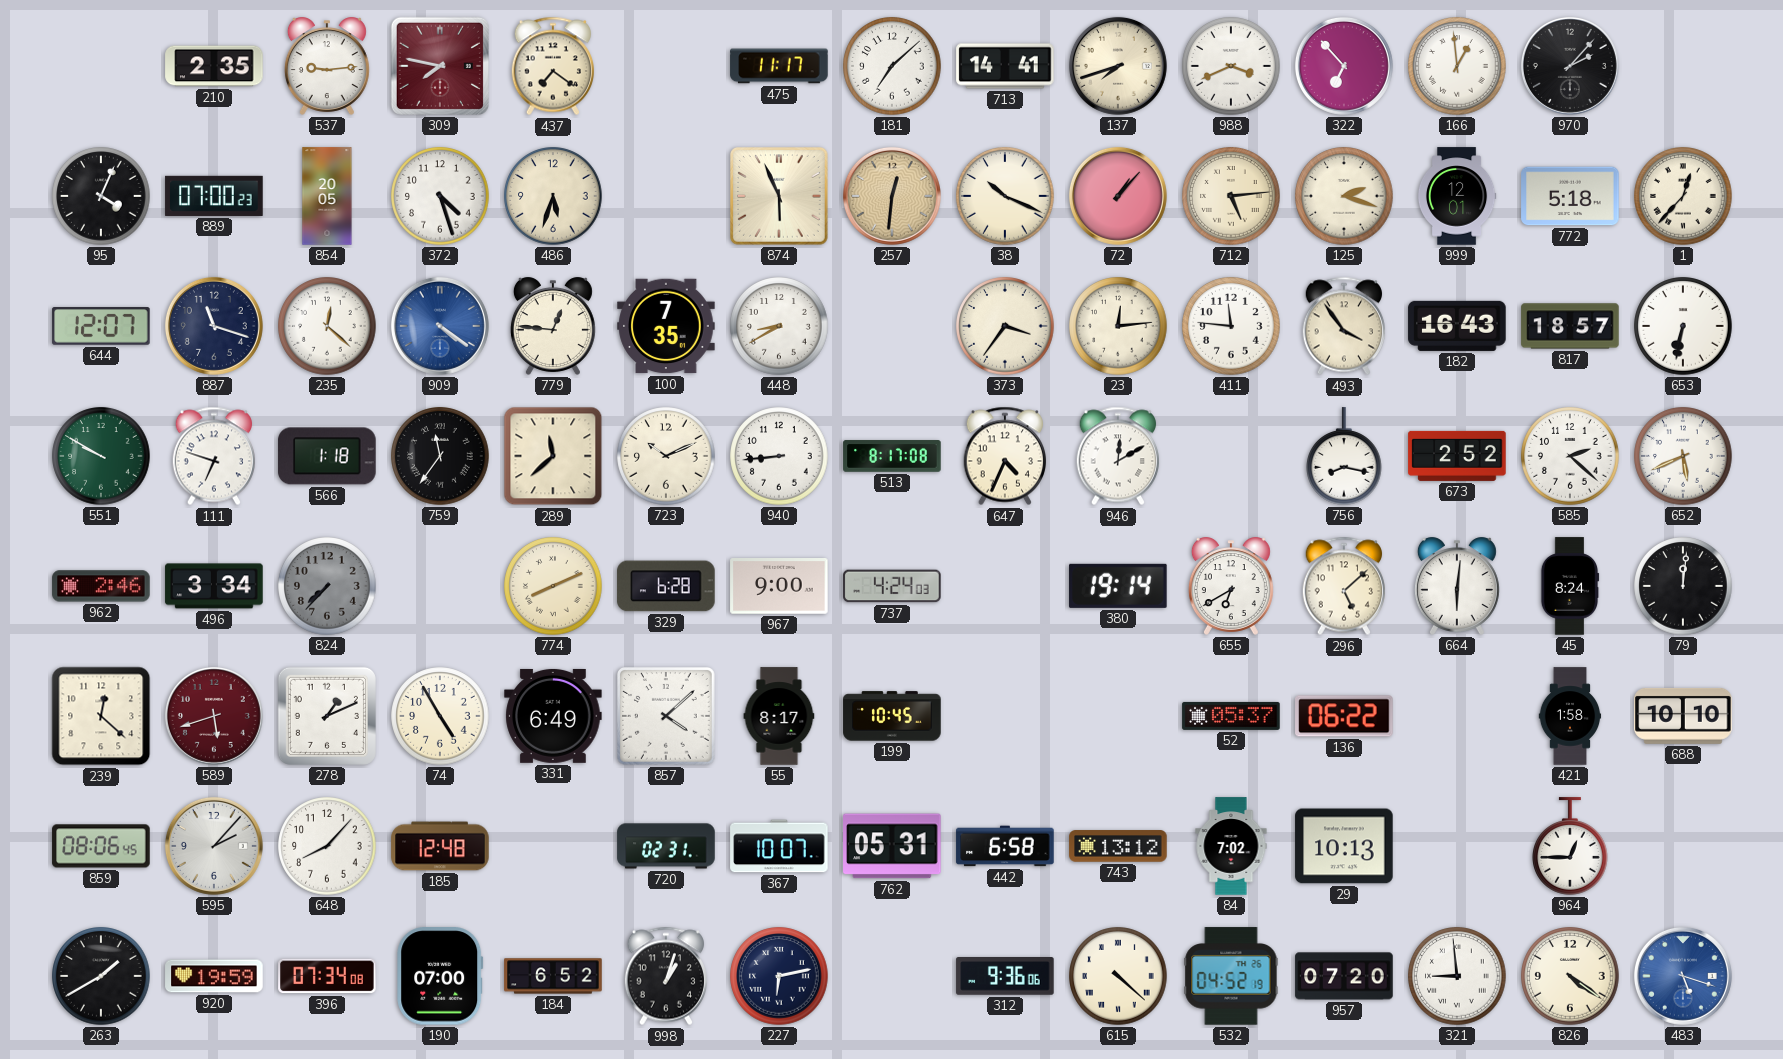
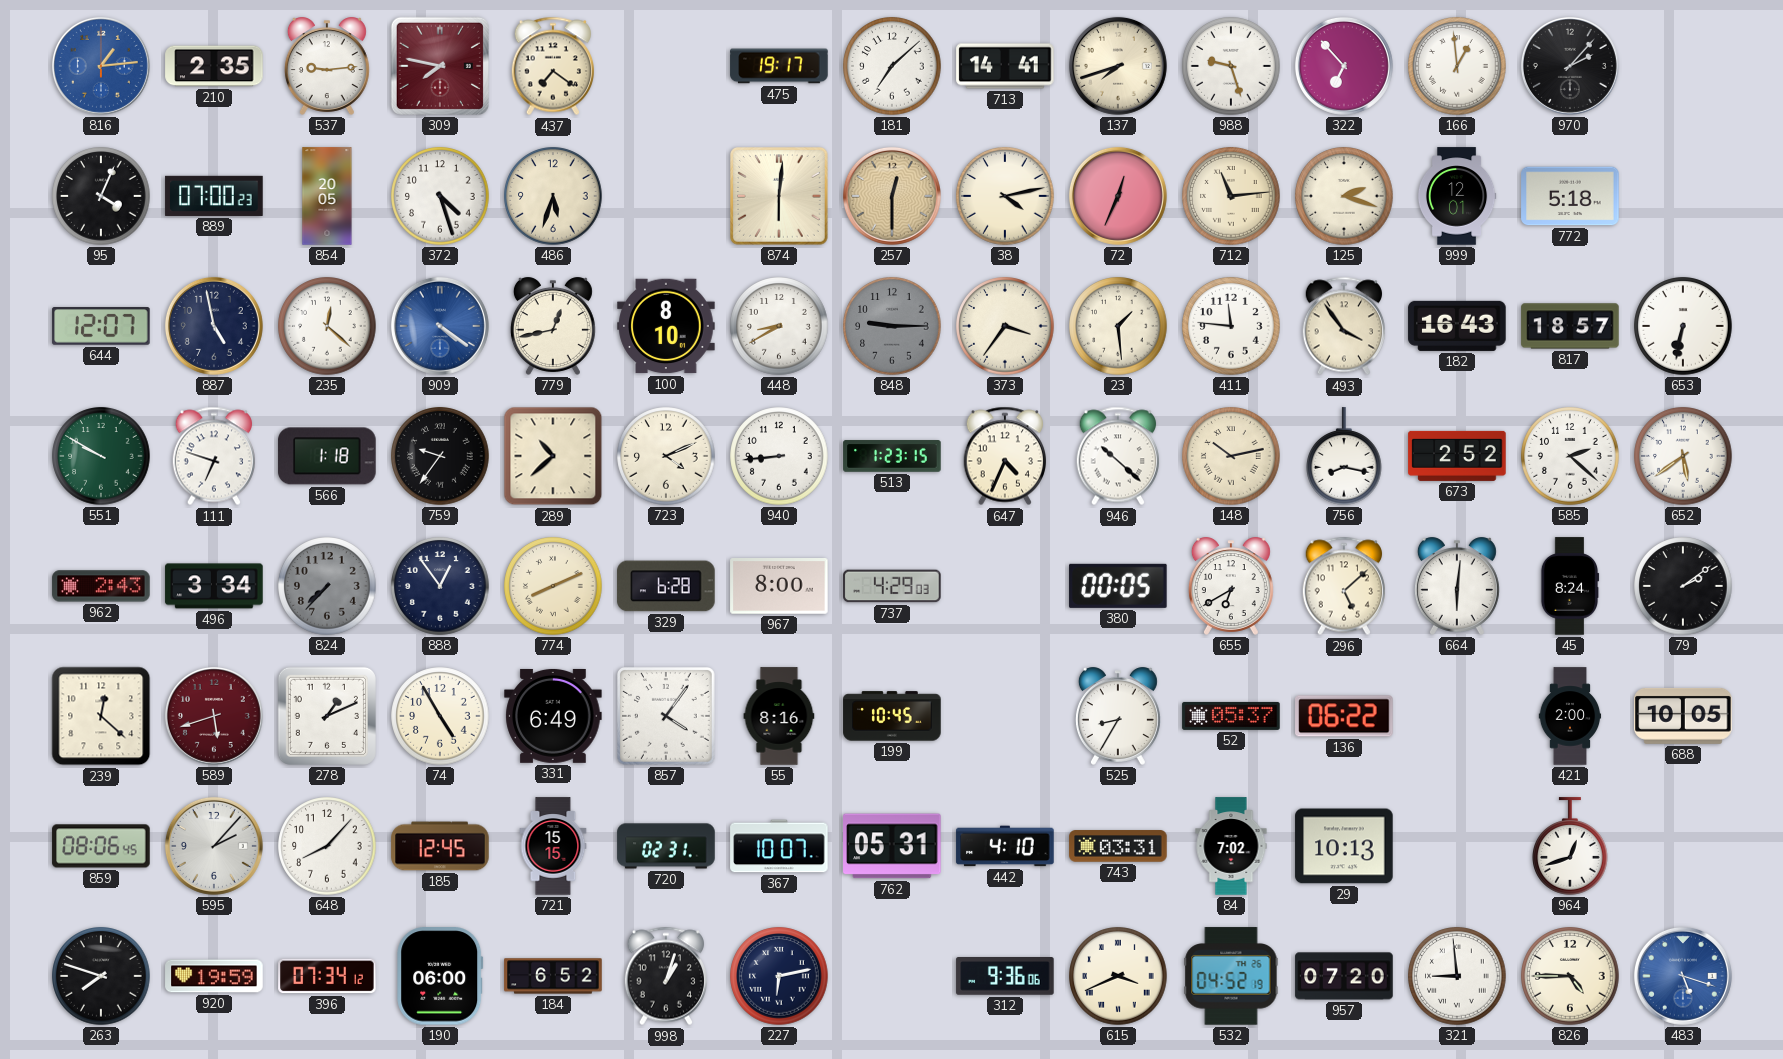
816: none -> 1:14
475: 11:17 -> 19:17
988: 3:41 -> 9:27
874: 5:56 -> 6:01
257: 12:31 -> 12:30
38: 10:19 -> 4:13
72: 1:07 -> 12:34
712: 5:14 -> 11:14
1: 12:37 -> none
887: 11:18 -> 4:58
779: 12:46 -> 12:43
100: 7:35 -> 8:10
848: none -> 9:15
23: 12:14 -> 1:29
759: 11:36 -> 9:36
289: 11:38 -> 10:38
723: 10:11 -> 4:11
513: 8:17 -> 1:23
946: 12:10 -> 10:22
148: none -> 10:13
652: 5:41 -> 5:39
962: 2:46 -> 2:43
888: none -> 12:54
967: 9:00 -> 8:00
737: 4:24 -> 4:29
380: 19:14 -> 00:05
79: 12:01 -> 2:09
857: 4:08 -> 4:06
55: 8:17 -> 8:16
525: none -> 8:35
421: 1:58 -> 2:00
688: 10:10 -> 10:05
185: 12:48 -> 12:45
721: none -> 15:15
442: 6:58 -> 4:10
743: 13:12 -> 03:31
964: 12:45 -> 12:42
263: 1:40 -> 7:48
396: 07:34:08 -> 07:34:12
190: 07:00 -> 06:00
615: 4:22 -> 3:41
826: 4:21 -> 4:45
